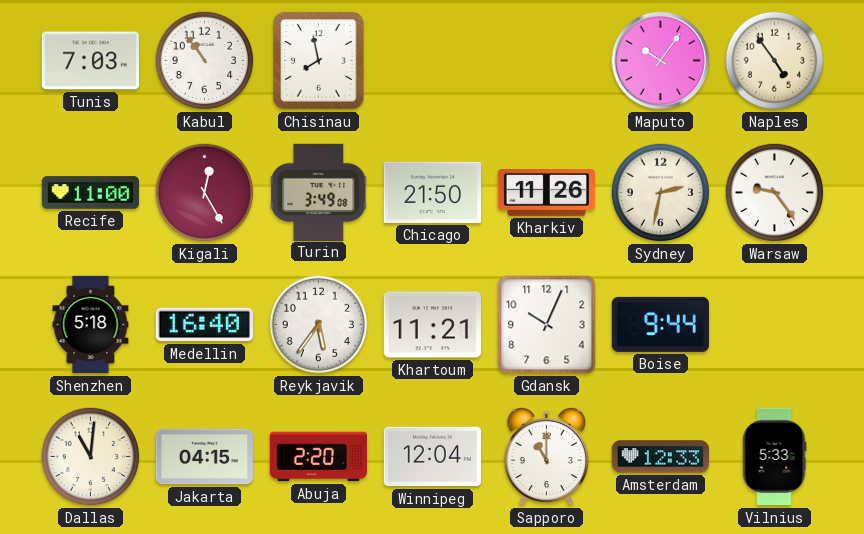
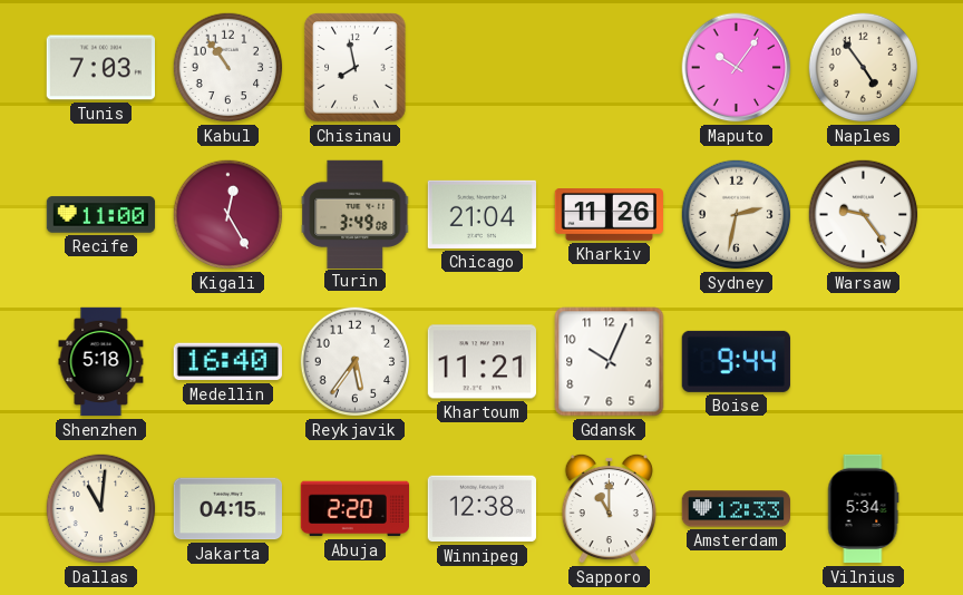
Chicago: 21:50 -> 21:04
Winnipeg: 12:04 -> 12:38
Vilnius: 5:33 -> 5:34
